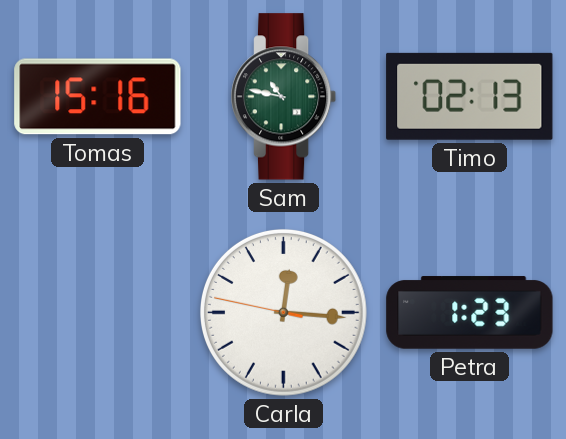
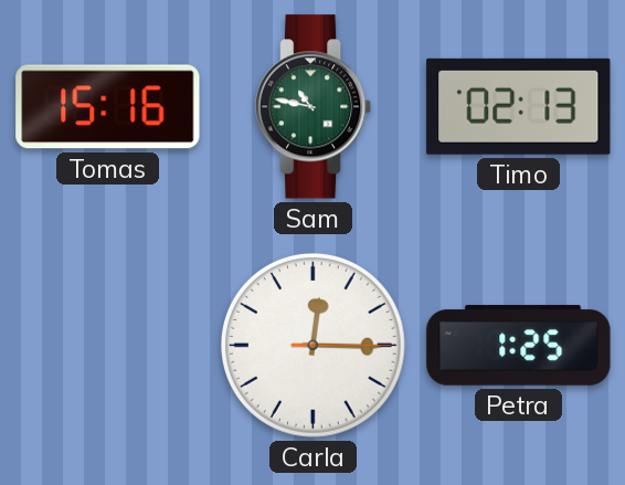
Carla: 12:15:47 -> 12:15:15
Petra: 1:23 -> 1:25
